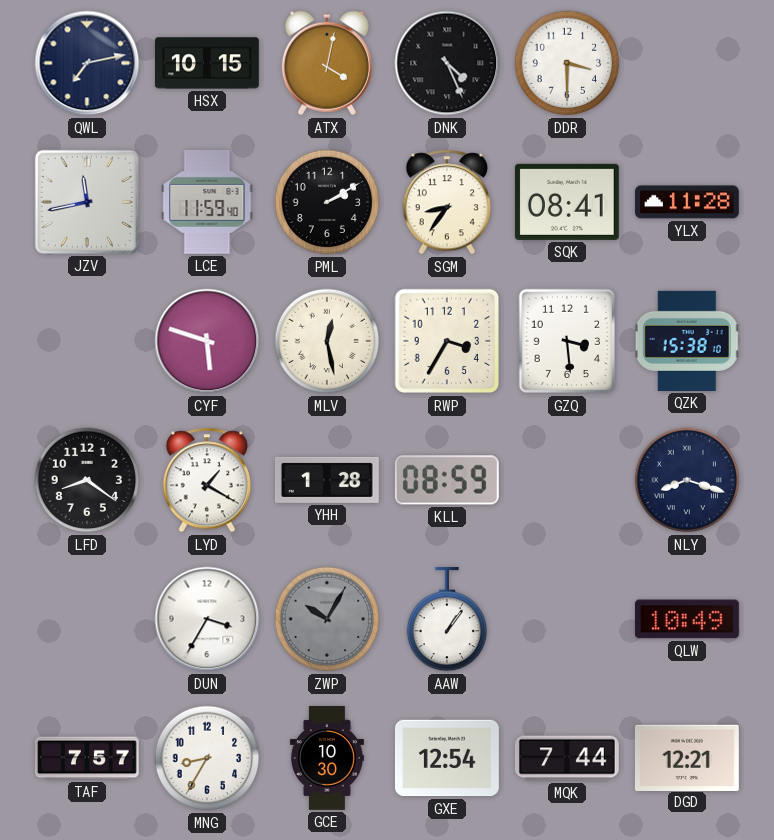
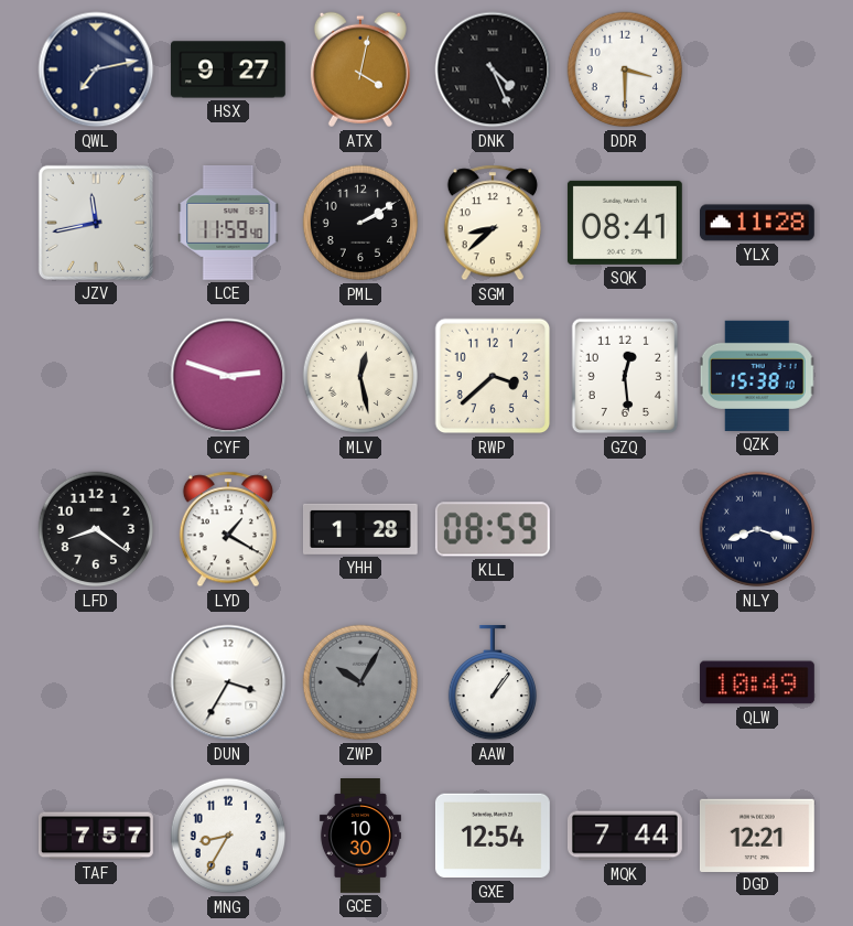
HSX: 10:15 -> 9:27
SGM: 8:36 -> 8:38
CYF: 5:48 -> 2:48
RWP: 3:35 -> 3:38
GZQ: 3:29 -> 12:29
